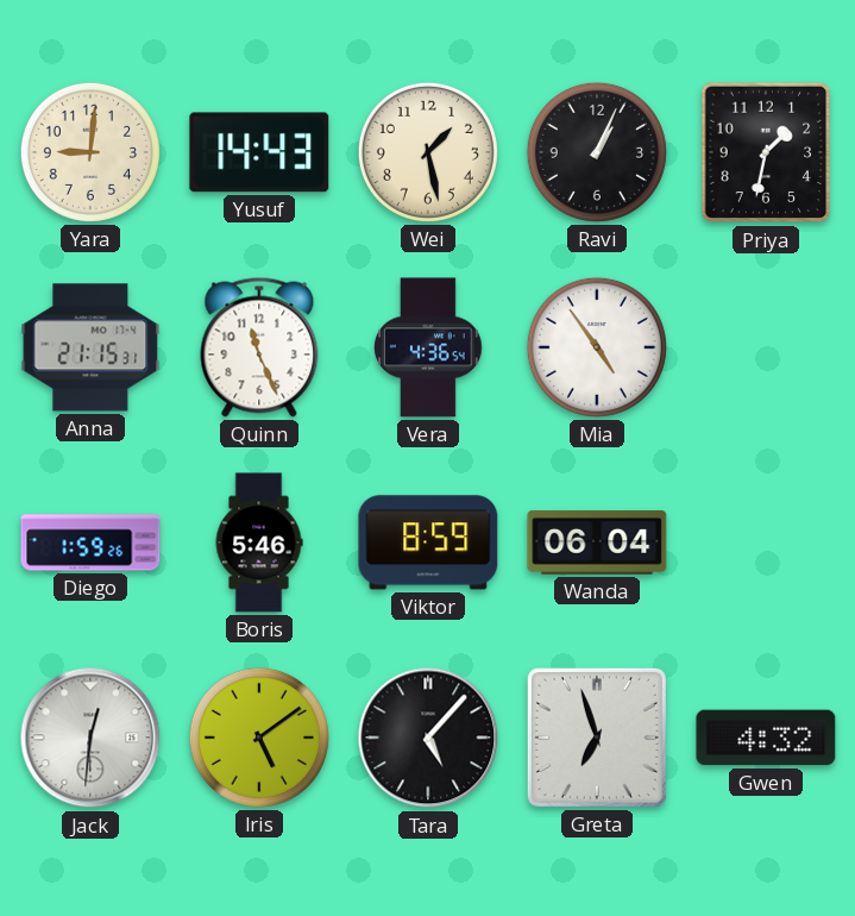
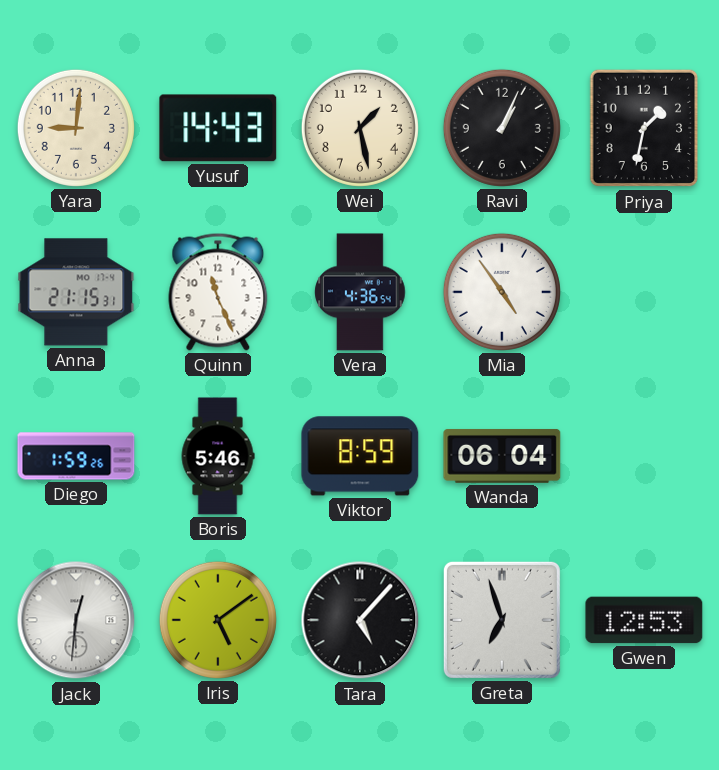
Gwen: 4:32 -> 12:53
